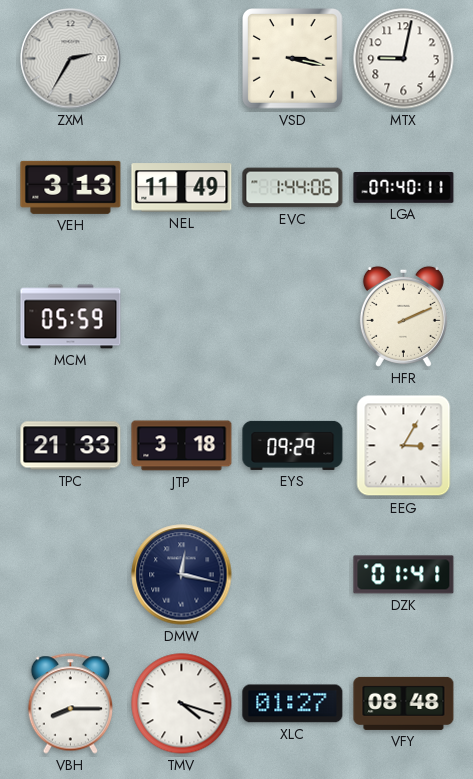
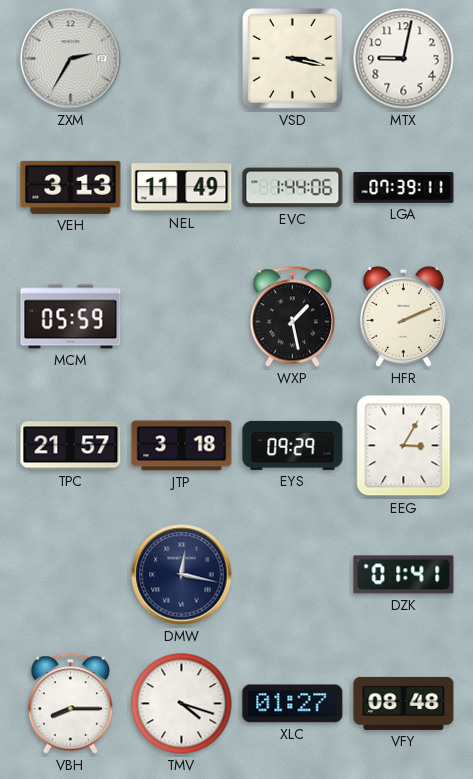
LGA: 07:40 -> 07:39
WXP: none -> 1:28
TPC: 21:33 -> 21:57
